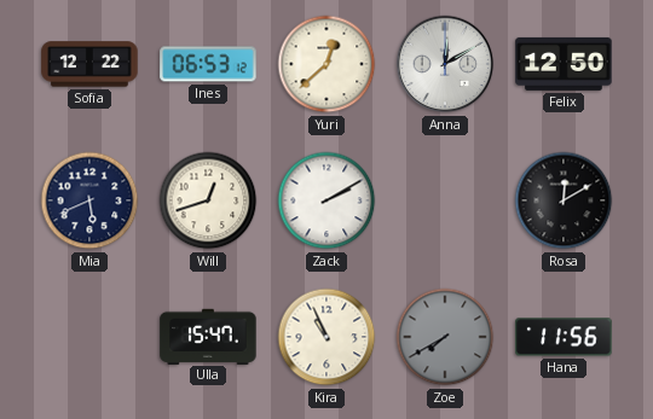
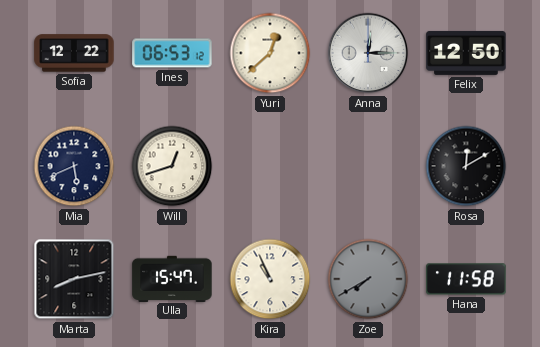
Anna: 12:10 -> 12:15
Zack: 2:10 -> none
Marta: none -> 8:13
Hana: 11:56 -> 11:58
